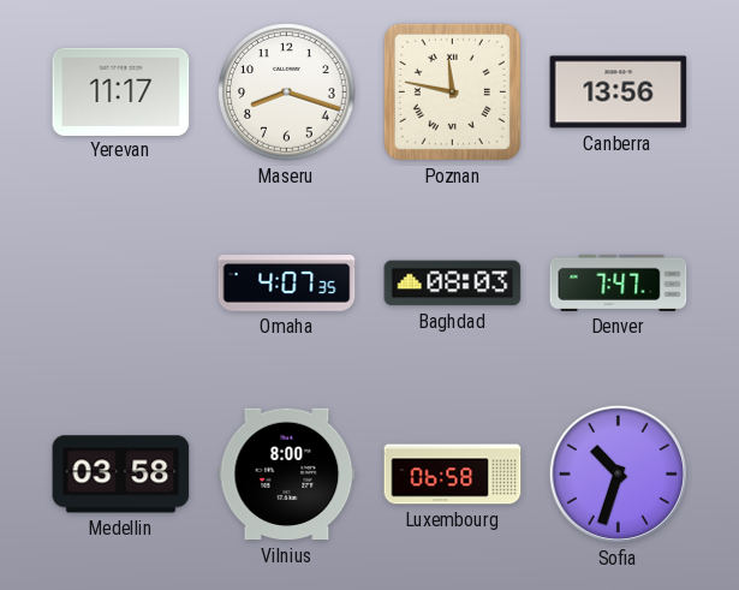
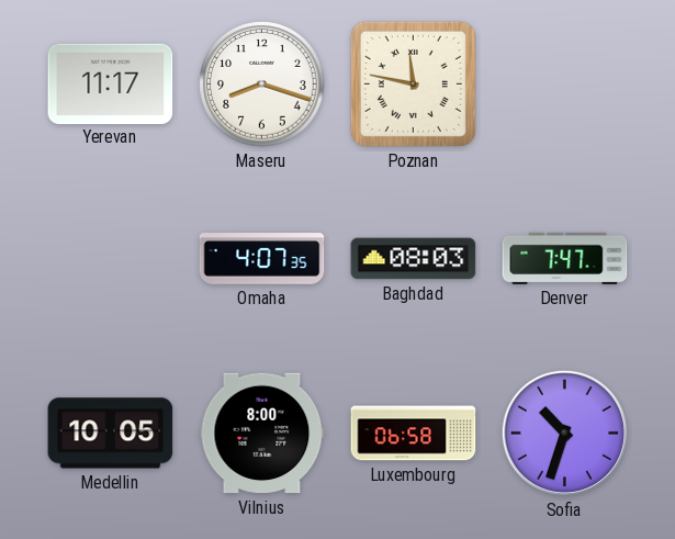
Canberra: 13:56 -> none
Medellin: 03:58 -> 10:05
